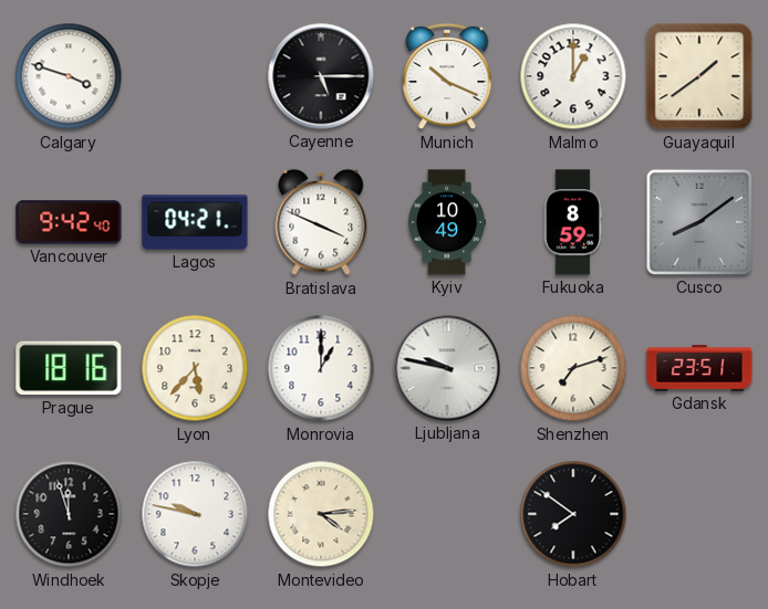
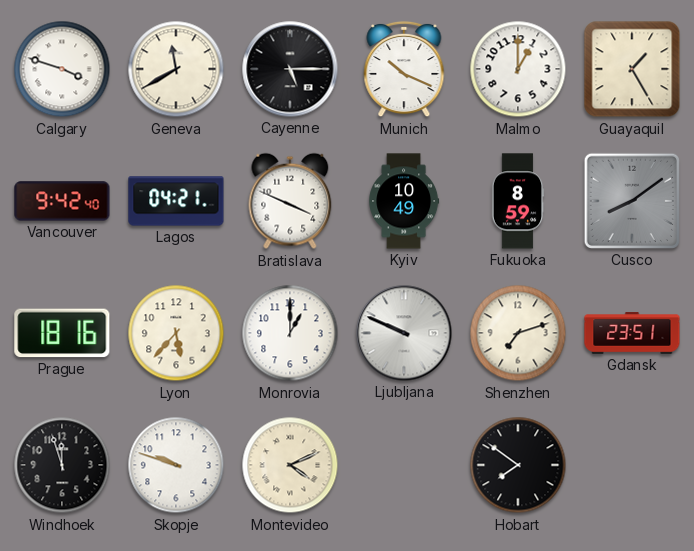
Geneva: none -> 11:40
Guayaquil: 1:39 -> 1:25
Ljubljana: 9:47 -> 9:49
Skopje: 9:47 -> 9:48
Montevideo: 4:14 -> 4:11
